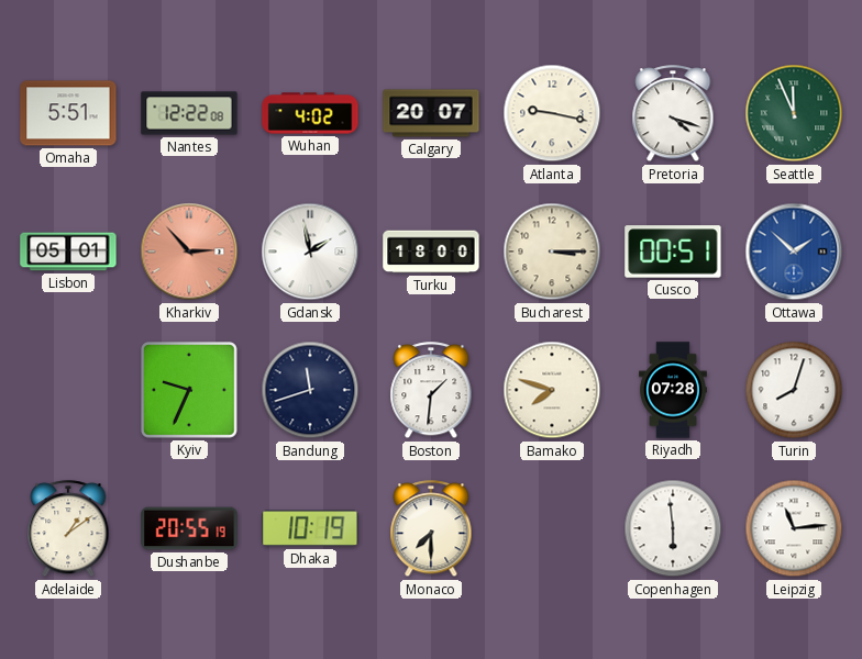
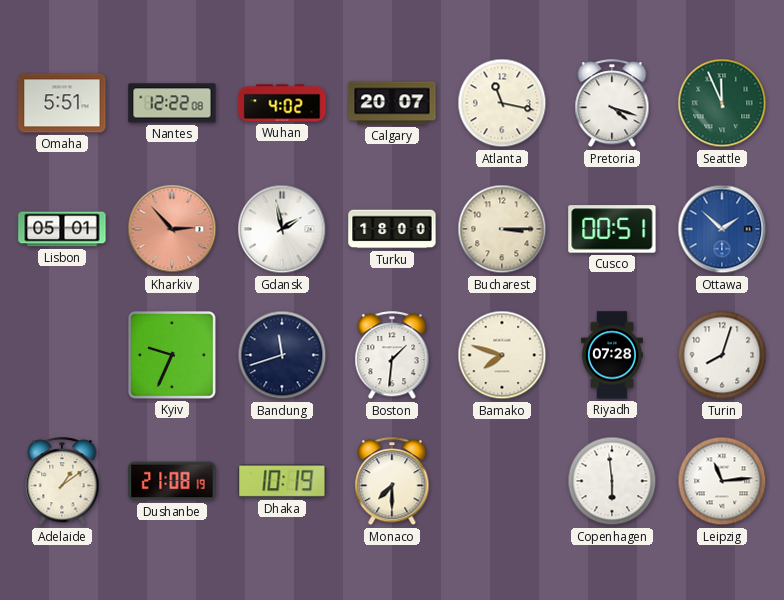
Atlanta: 9:17 -> 11:17
Dushanbe: 20:55 -> 21:08
